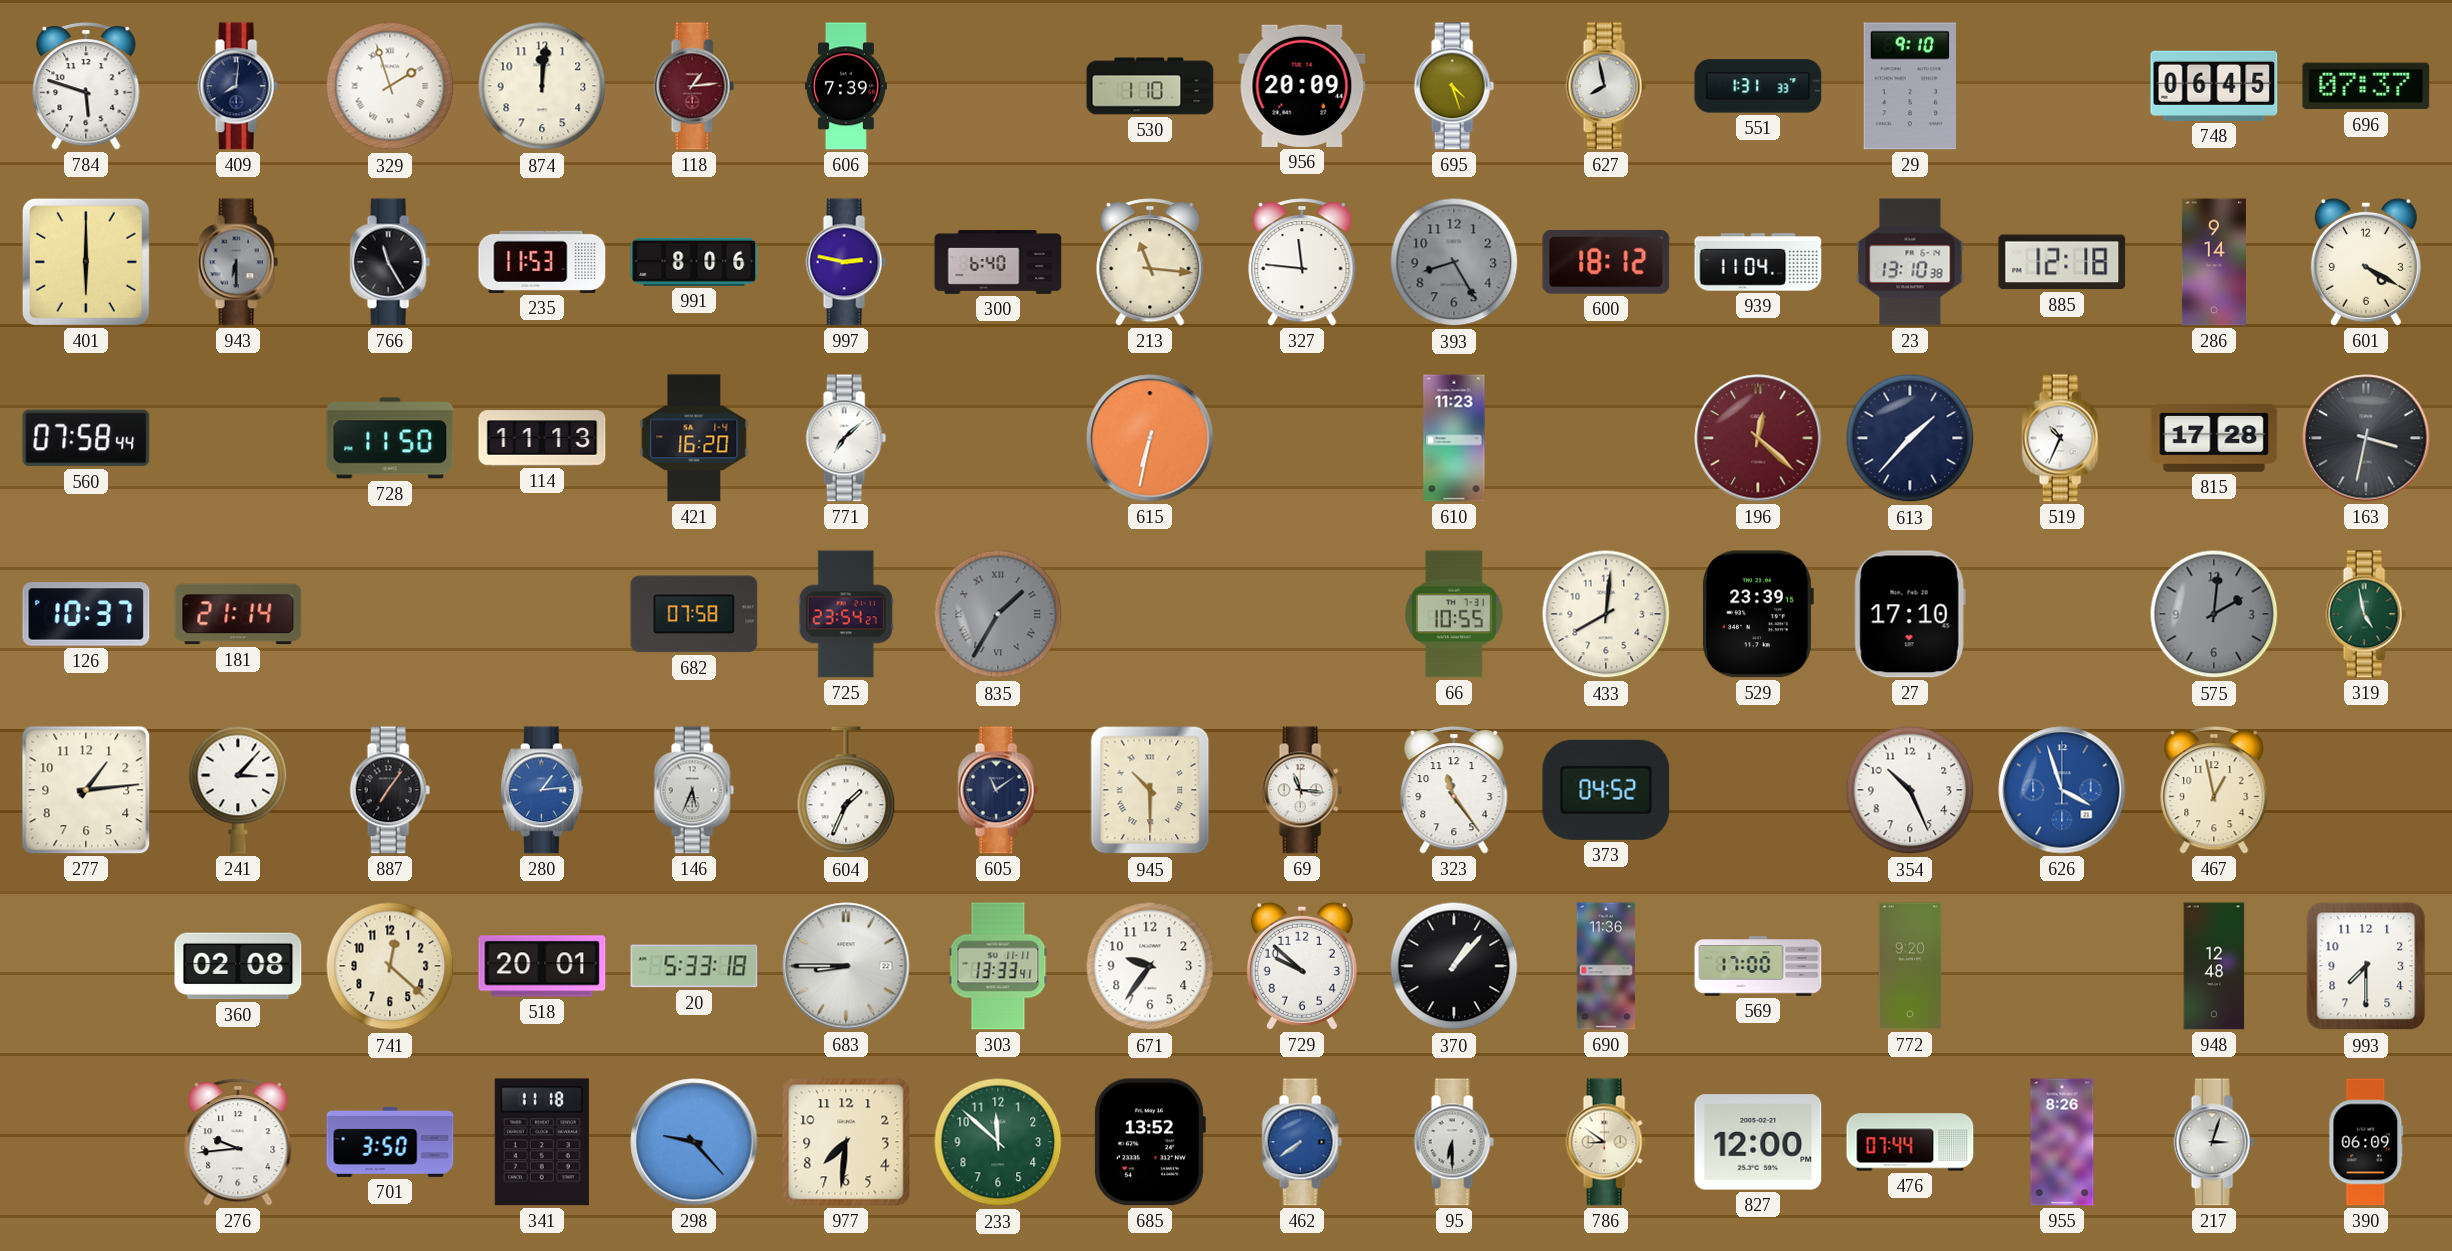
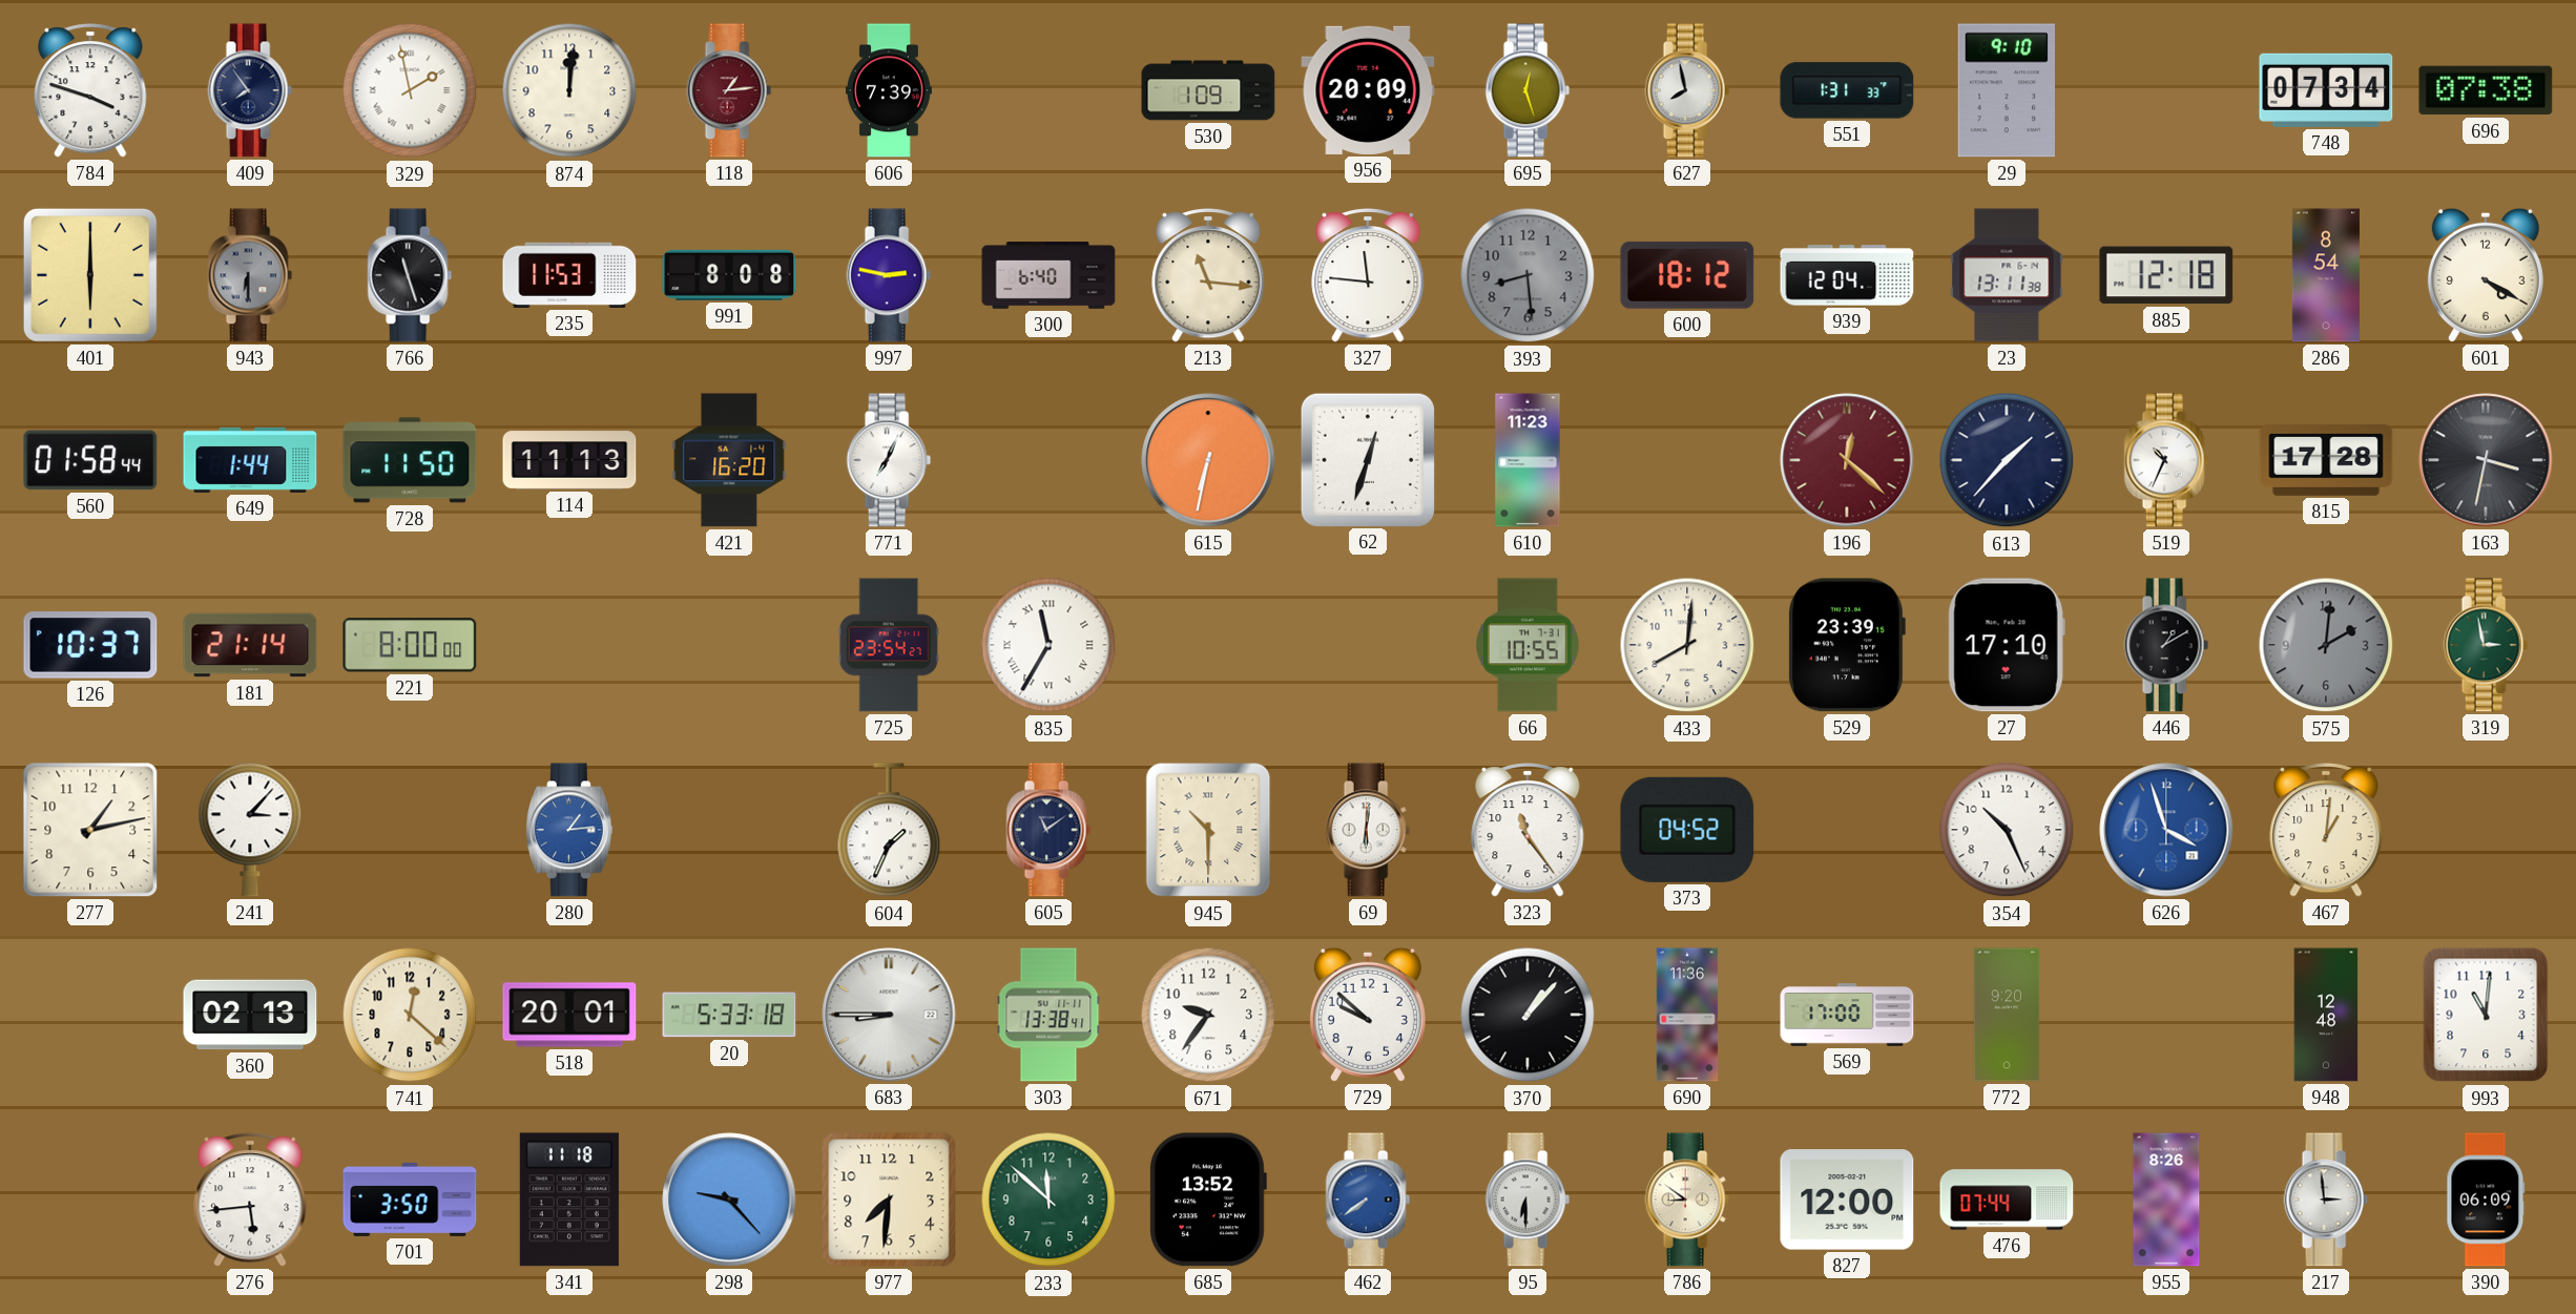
784: 5:48 -> 3:48
409: 8:01 -> 7:54
329: 1:57 -> 1:58
530: 1:10 -> 1:09
695: 4:27 -> 12:27
748: 06:45 -> 07:34
696: 07:37 -> 07:38
766: 11:25 -> 11:27
991: 8:06 -> 8:08
393: 8:25 -> 8:29
939: 11:04 -> 12:04
23: 13:10 -> 13:11
286: 9:14 -> 8:54
560: 07:58 -> 01:58
649: none -> 1:44
771: 7:08 -> 7:04
62: none -> 12:33
221: none -> 8:00
682: 07:58 -> none
835: 1:35 -> 11:35
835 dial: grey -> white
446: none -> 1:10
319: 4:58 -> 2:58
277: 1:14 -> 1:13
887: 7:06 -> none
146: 5:34 -> none
69: 11:16 -> 6:01
467: 12:58 -> 1:01
360: 02:08 -> 02:13
303: 13:33 -> 13:38
993: 7:30 -> 11:01
276: 9:44 -> 5:44
217: 3:03 -> 2:59
